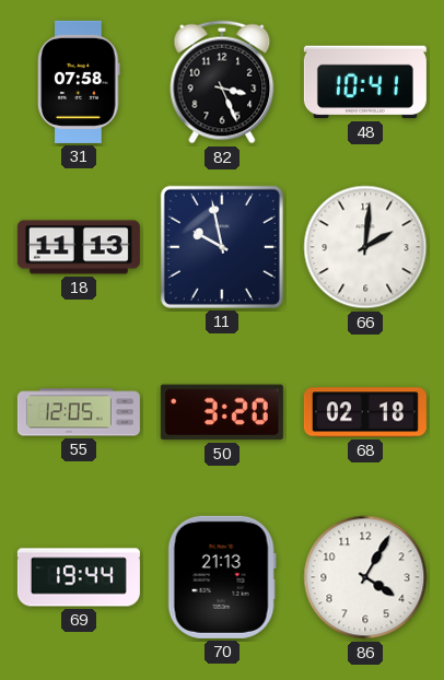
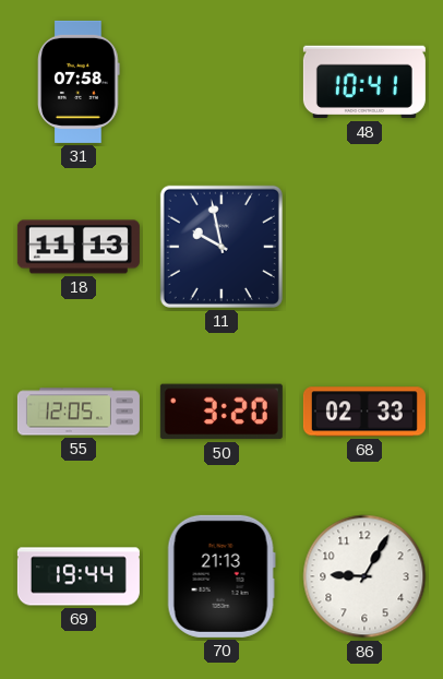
82: 3:26 -> none
66: 2:01 -> none
68: 02:18 -> 02:33
86: 4:05 -> 9:05
